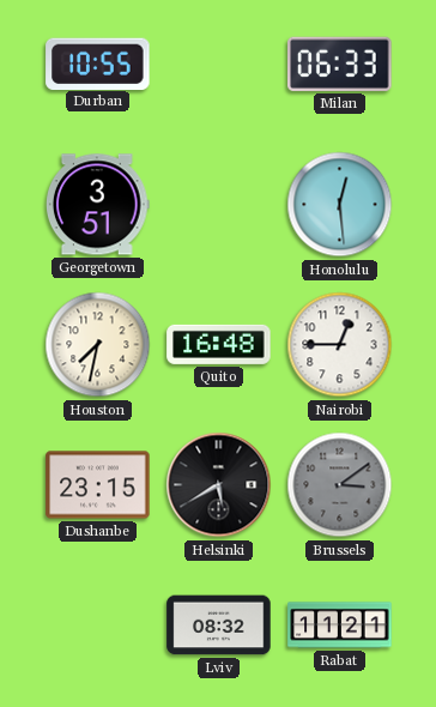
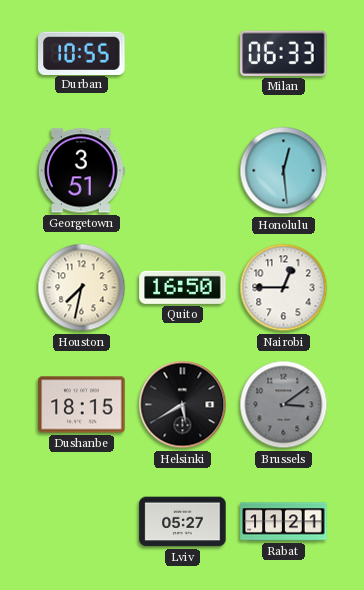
Quito: 16:48 -> 16:50
Dushanbe: 23:15 -> 18:15
Lviv: 08:32 -> 05:27
